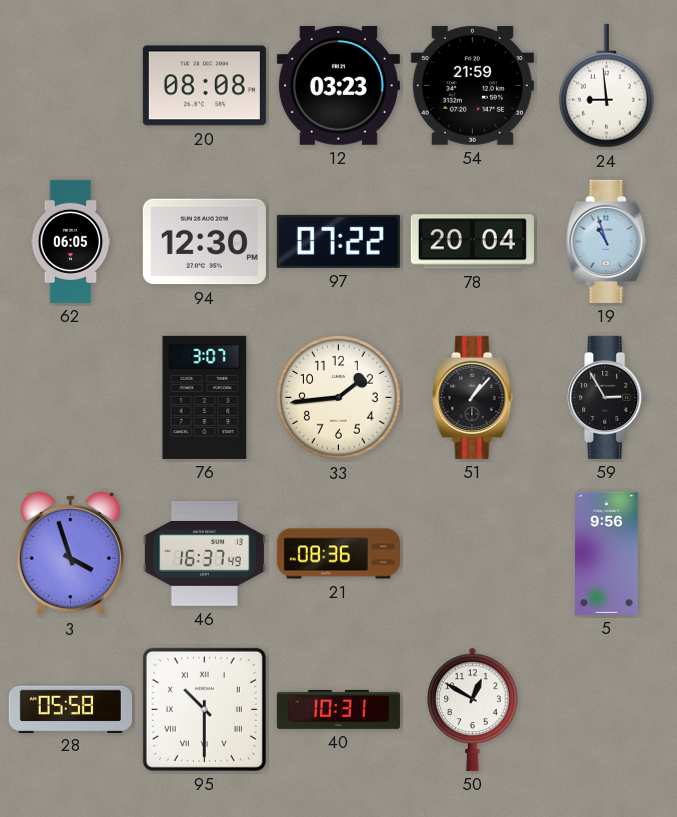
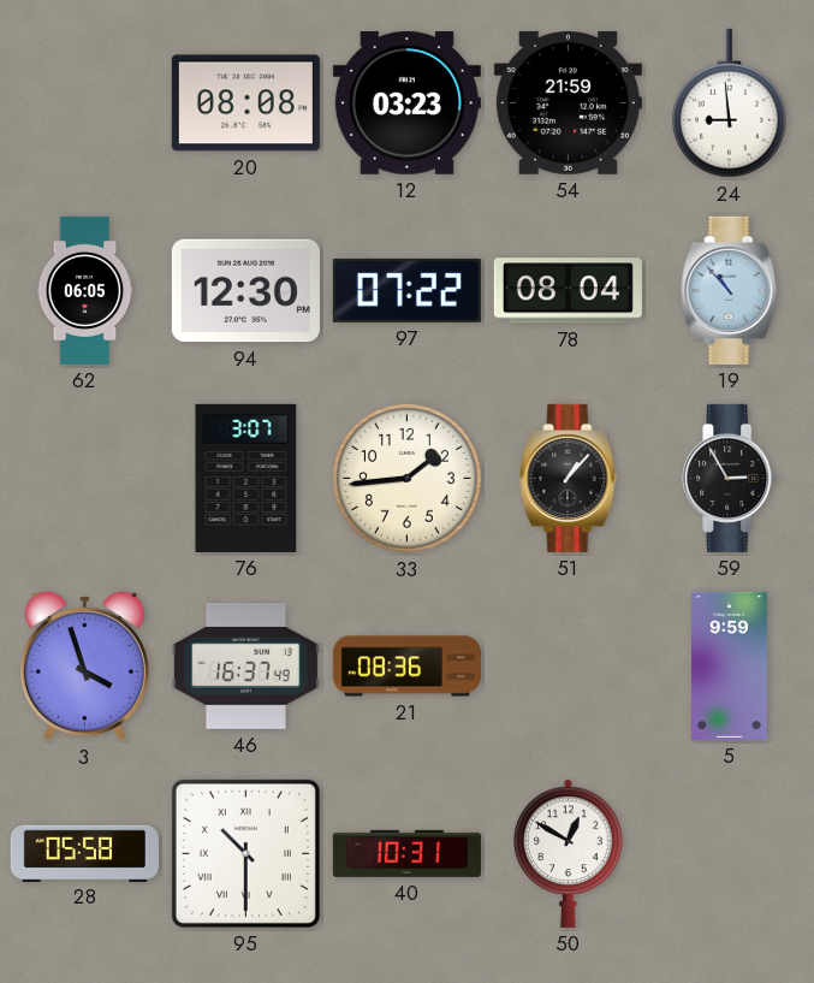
78: 20:04 -> 08:04
19: 10:57 -> 10:53
5: 9:56 -> 9:59
